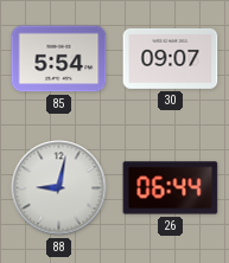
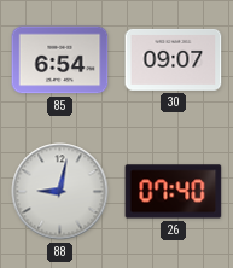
85: 5:54 -> 6:54
26: 06:44 -> 07:40
